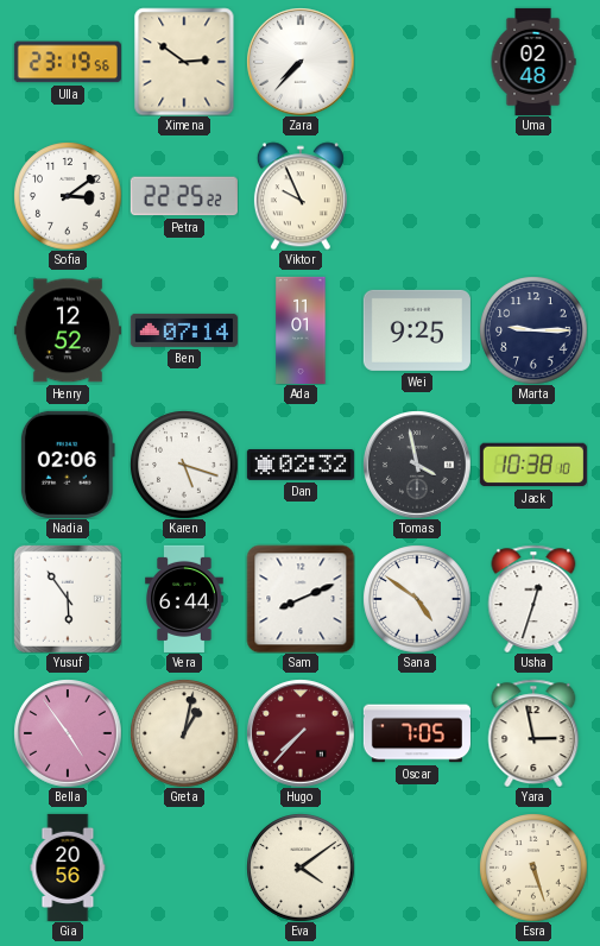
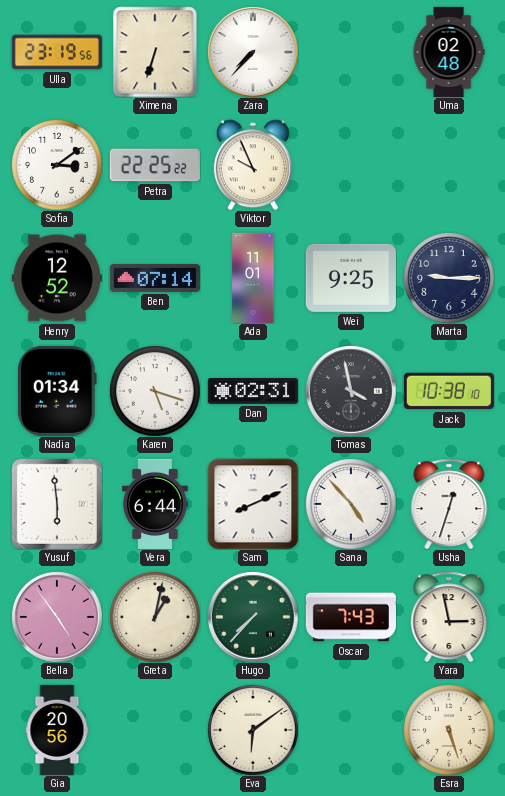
Ximena: 2:51 -> 6:33
Nadia: 02:06 -> 01:34
Dan: 02:32 -> 02:31
Yusuf: 5:54 -> 5:59
Sana: 4:51 -> 4:53
Hugo dial: burgundy -> green
Oscar: 7:05 -> 7:43
Eva: 4:09 -> 6:09
